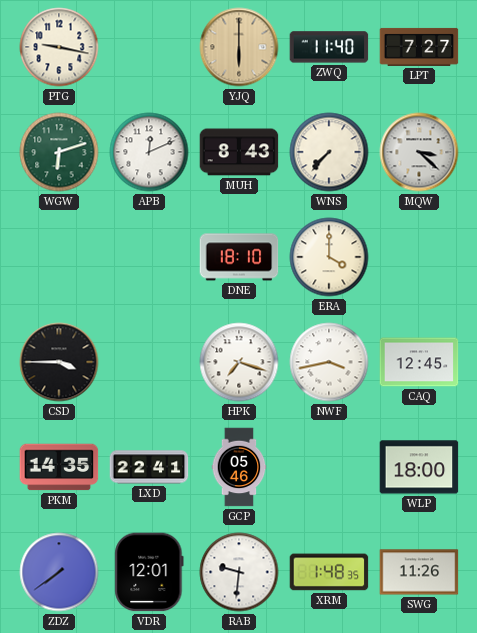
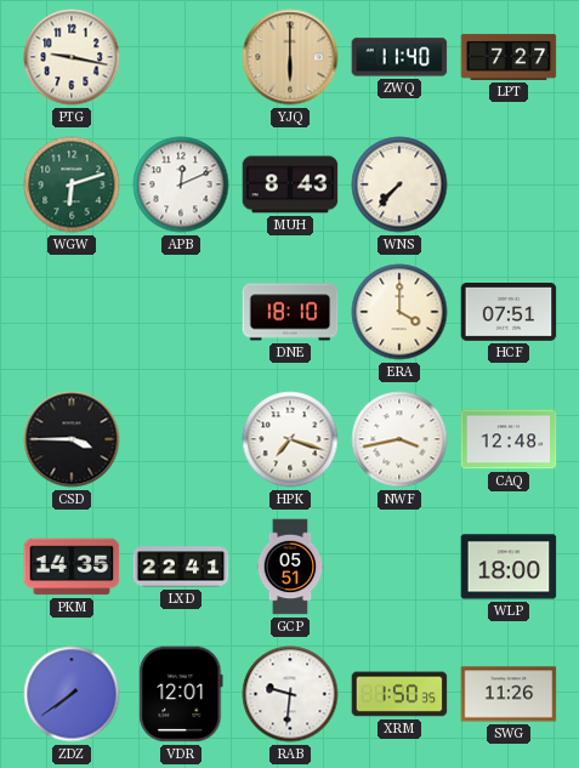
MQW: 3:22 -> none
HCF: none -> 07:51
CAQ: 12:45 -> 12:48
GCP: 05:46 -> 05:51
XRM: 1:48 -> 1:50
